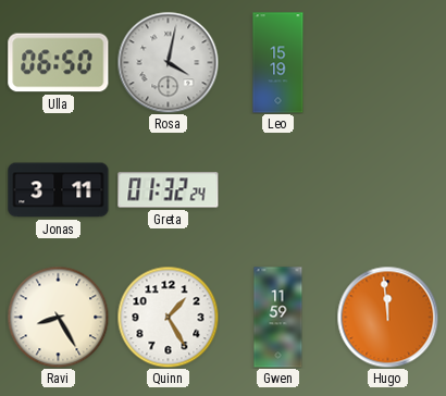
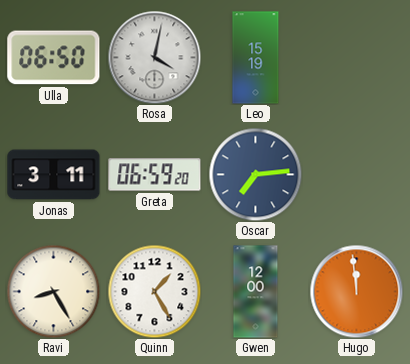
Greta: 01:32 -> 06:59
Oscar: none -> 7:14
Gwen: 11:59 -> 12:00
